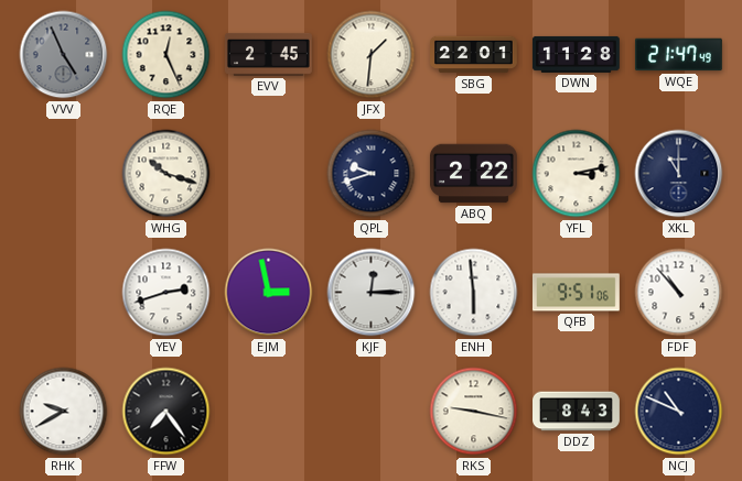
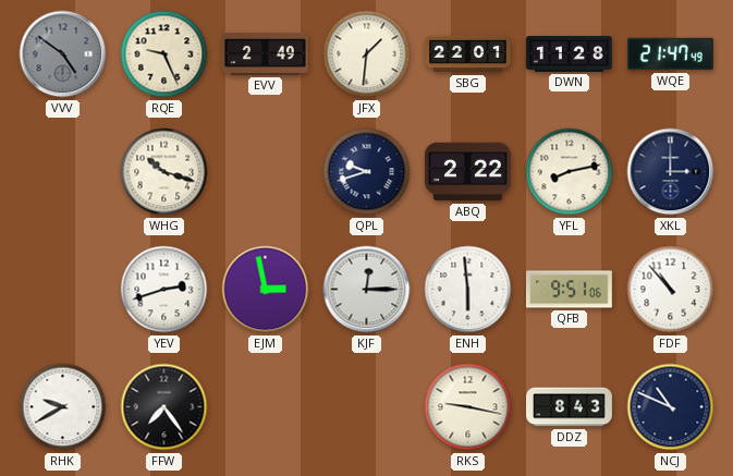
VVV: 4:56 -> 4:51
RQE: 12:26 -> 9:26
EVV: 2:45 -> 2:49
YFL: 3:13 -> 8:13
XKL: 11:00 -> 3:00
